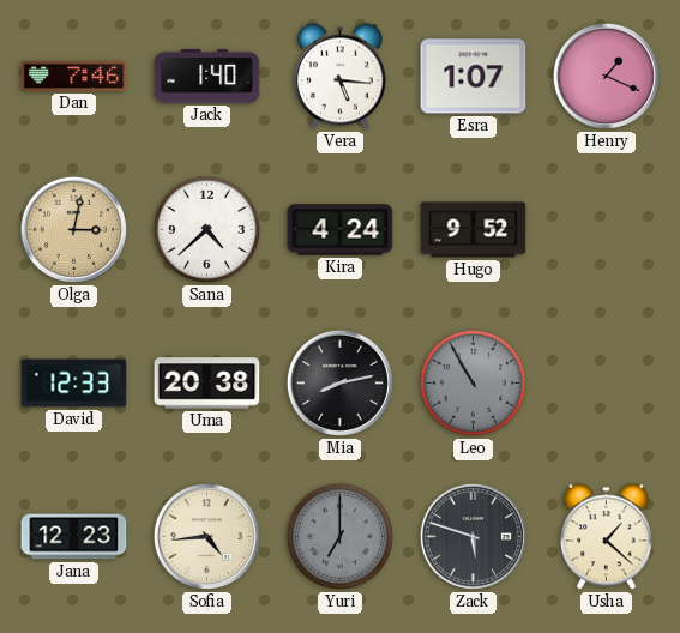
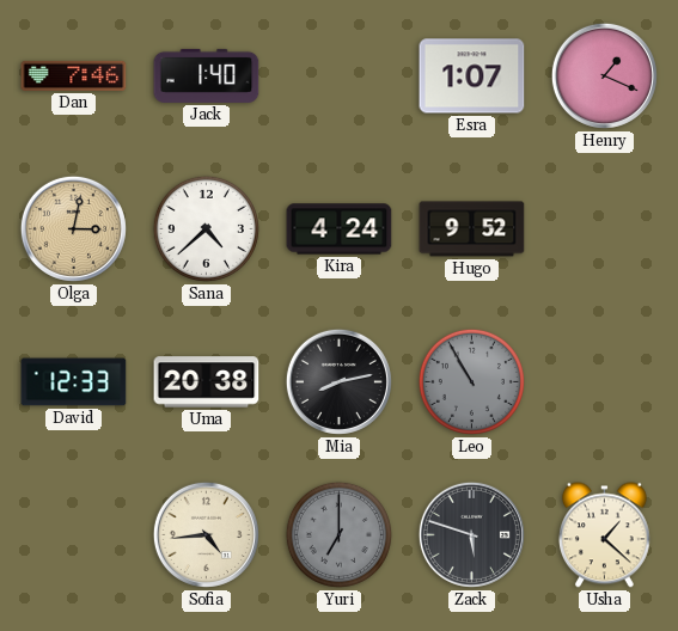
Vera: 5:16 -> none
Jana: 12:23 -> none
